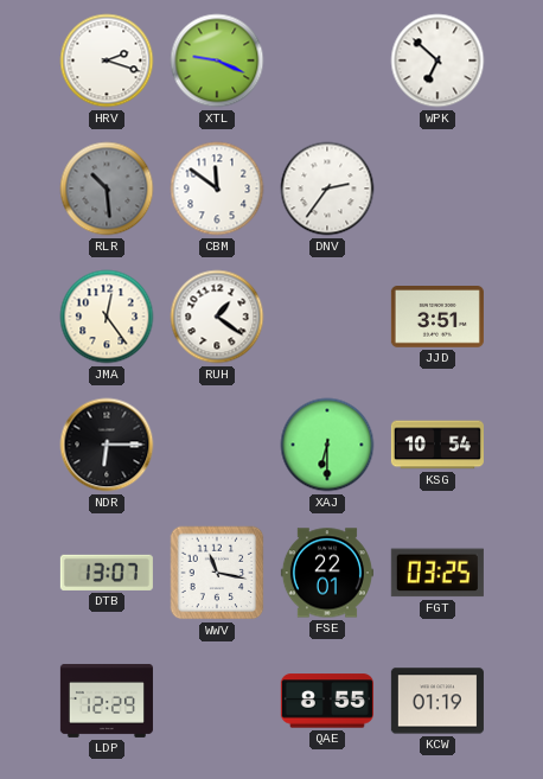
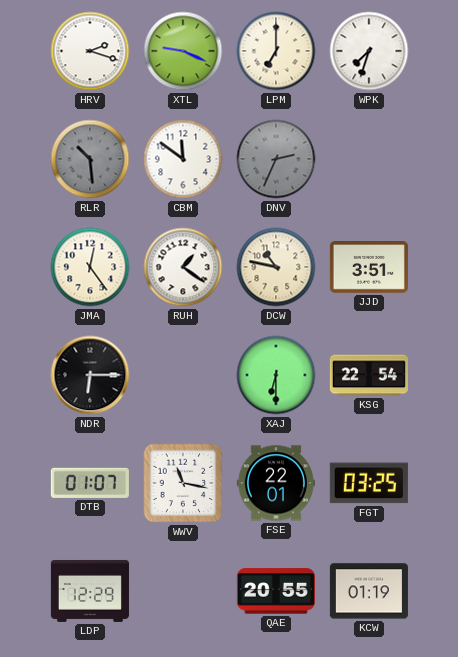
LPM: none -> 7:00
WPK: 6:52 -> 7:33
DNV: 2:36 -> 2:34
DNV dial: white -> grey
DCW: none -> 10:47
KSG: 10:54 -> 22:54
DTB: 13:07 -> 01:07
QAE: 8:55 -> 20:55
